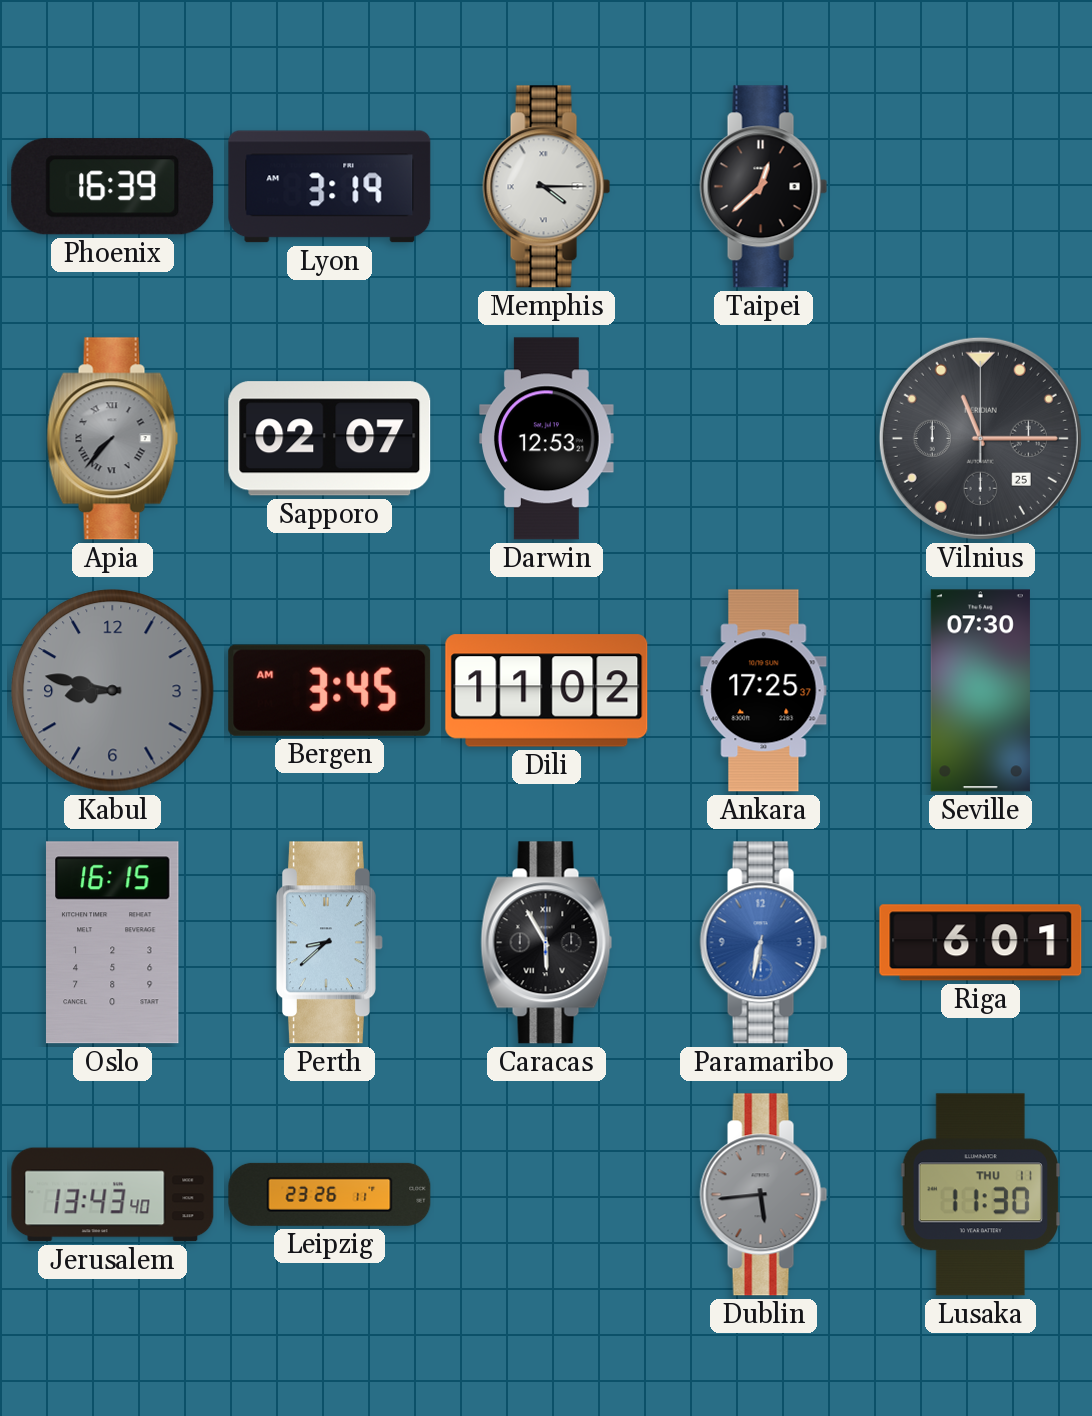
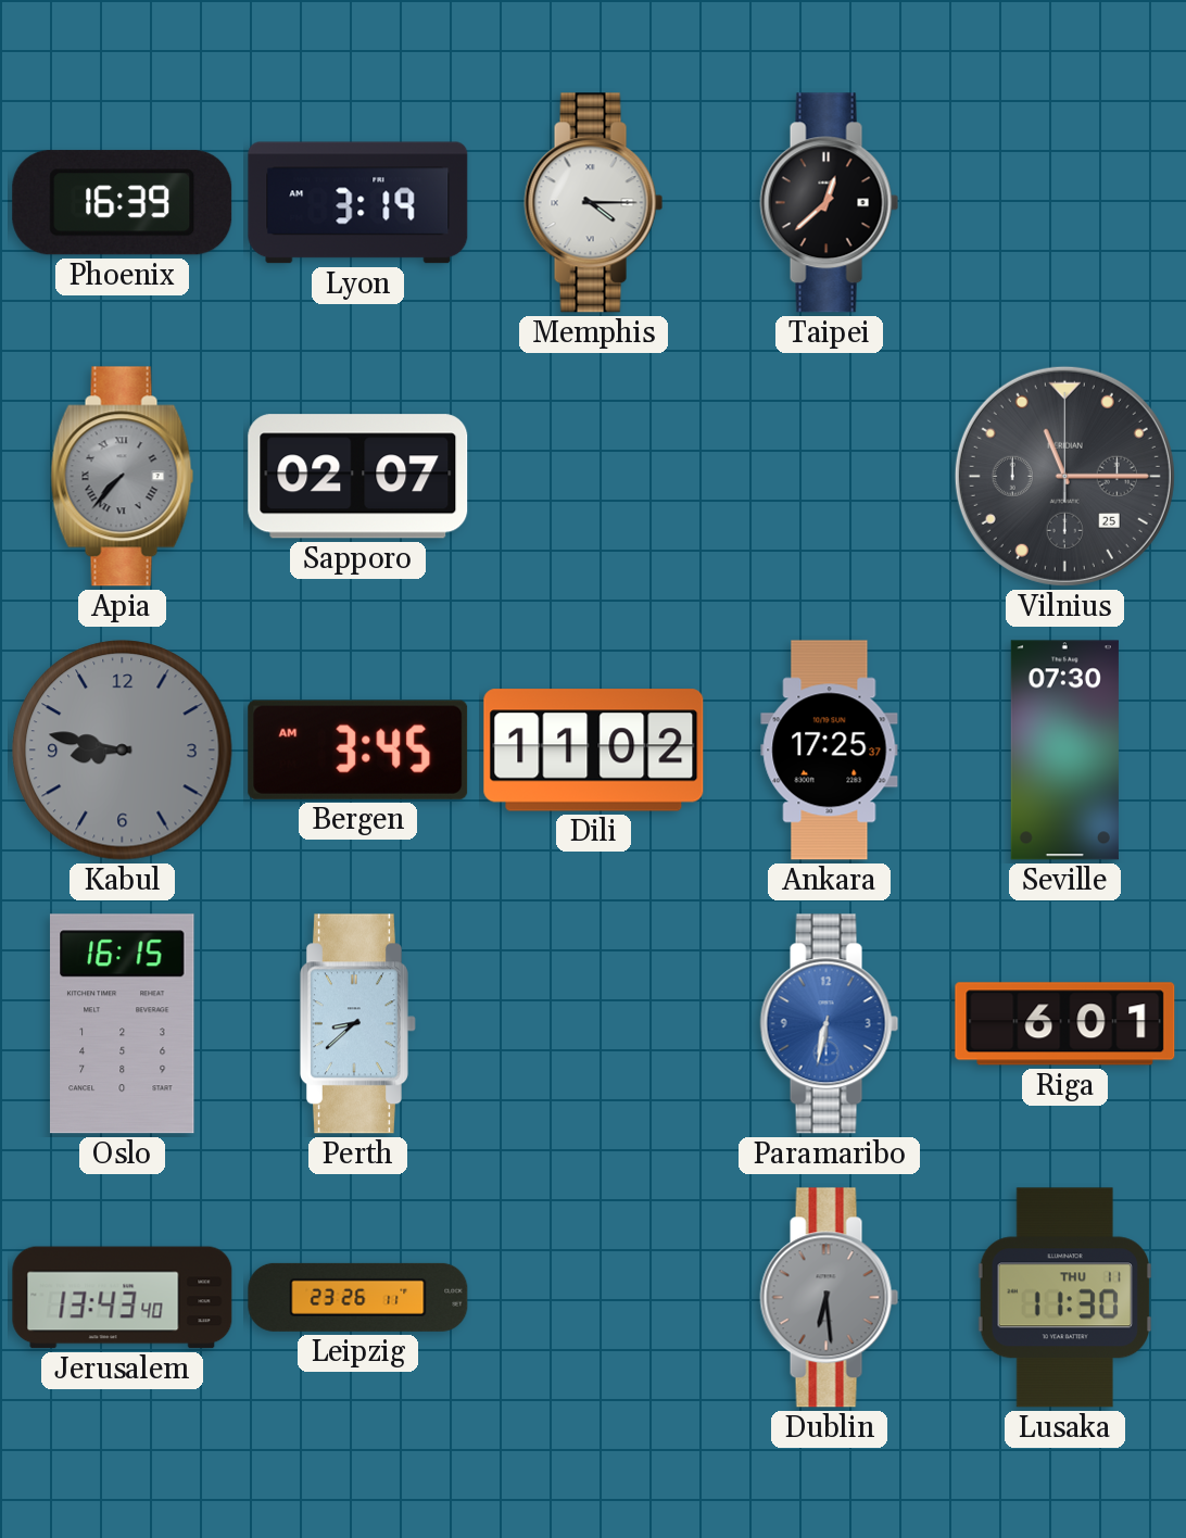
Darwin: 12:53 -> none
Caracas: 5:55 -> none
Dublin: 5:44 -> 6:29
